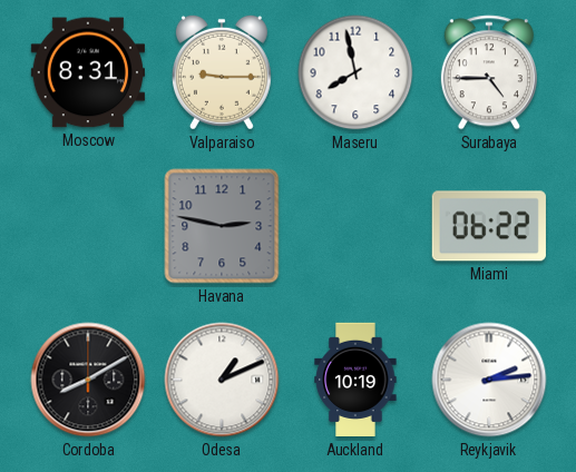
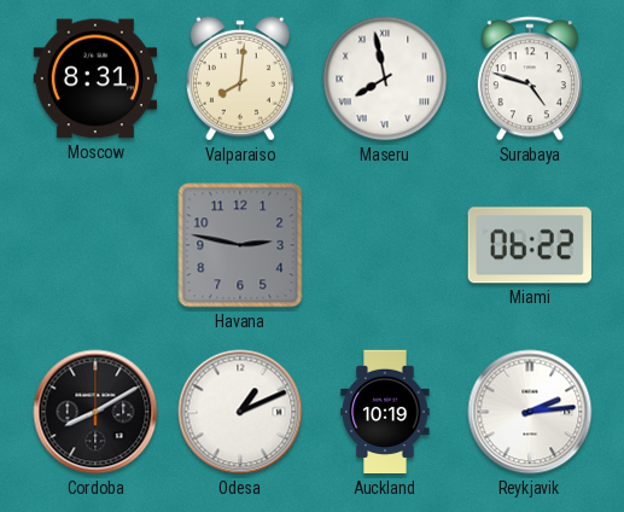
Valparaiso: 9:15 -> 8:01
Maseru numerals: Arabic -> Roman
Surabaya: 4:45 -> 4:48
